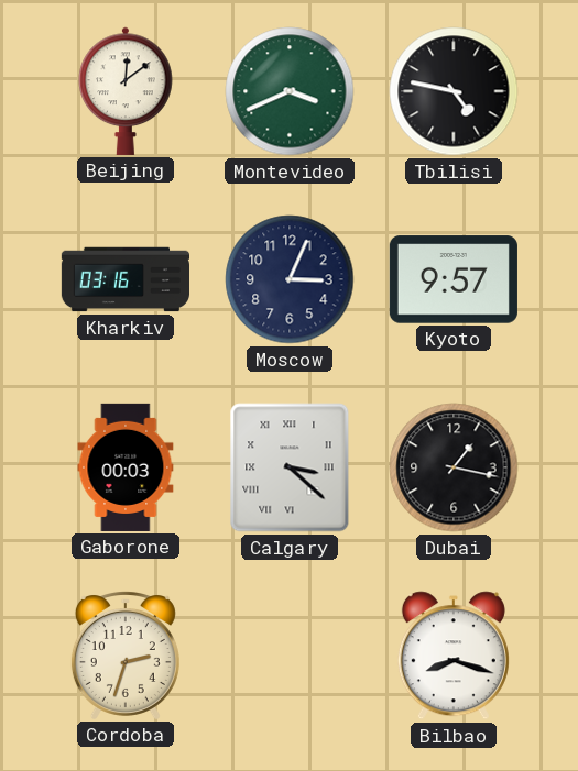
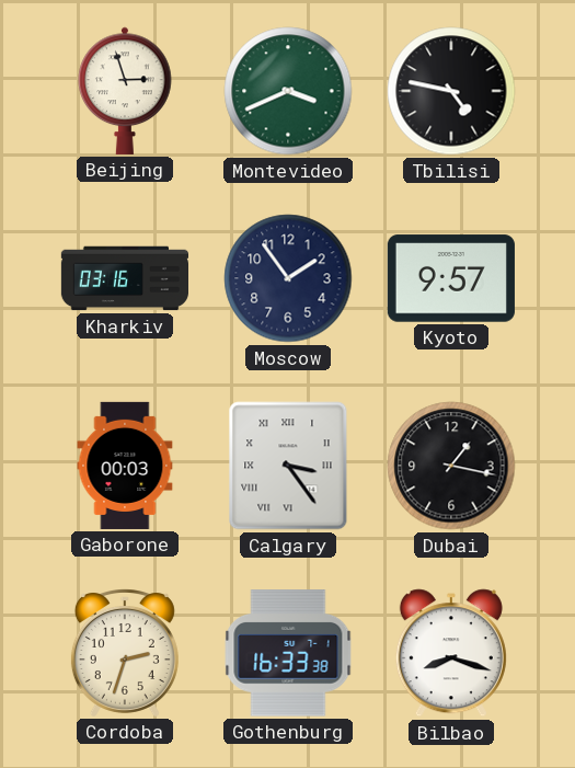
Beijing: 12:09 -> 2:57
Moscow: 3:04 -> 1:54
Calgary: 3:22 -> 3:24
Gothenburg: none -> 16:33
